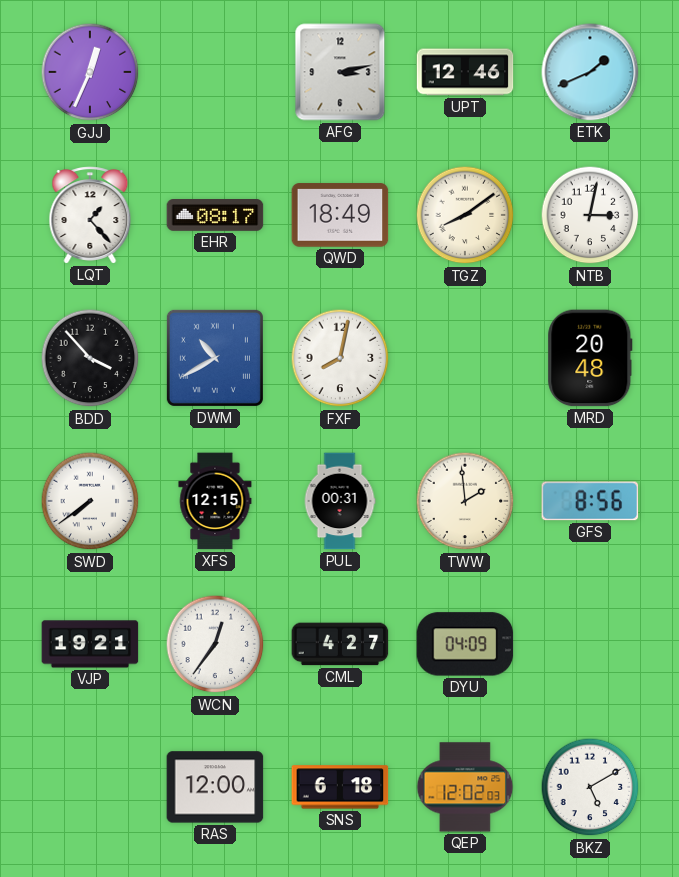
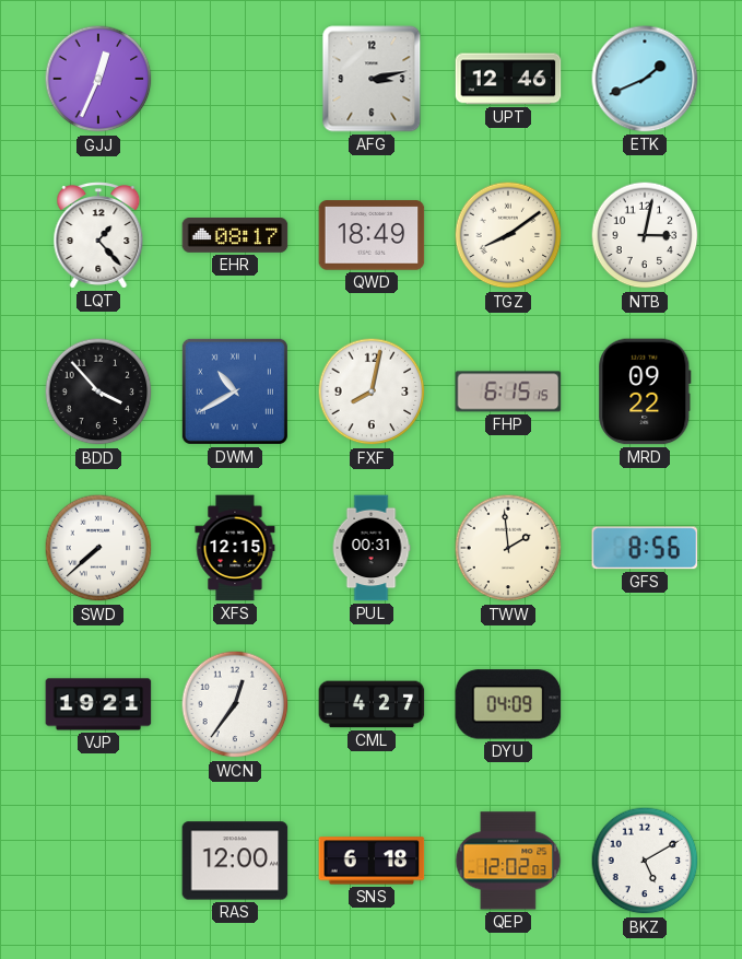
FHP: none -> 6:15
MRD: 20:48 -> 09:22
SWD: 7:39 -> 7:38
